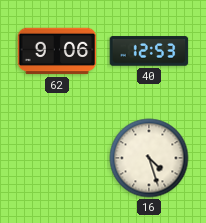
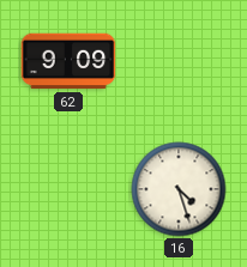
62: 9:06 -> 9:09
40: 12:53 -> none
